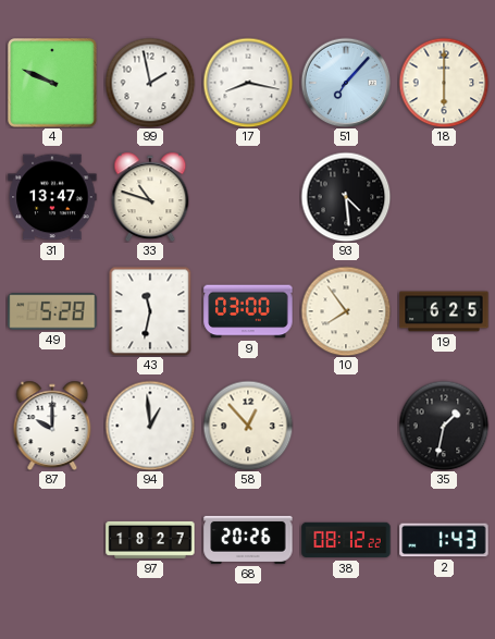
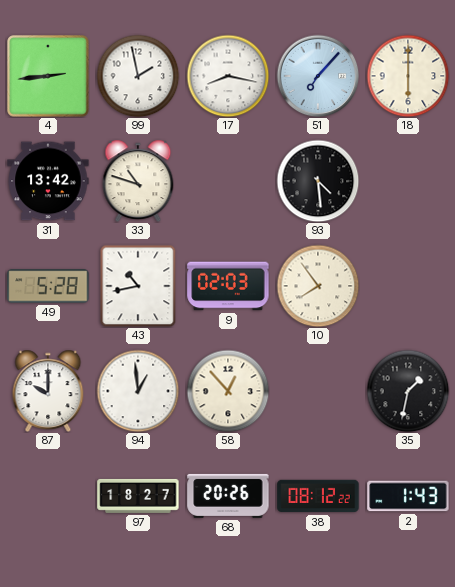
4: 9:49 -> 2:44
31: 13:47 -> 13:42
43: 11:32 -> 10:43
9: 03:00 -> 02:03
19: 6:25 -> none
